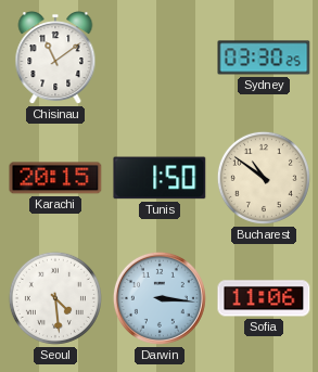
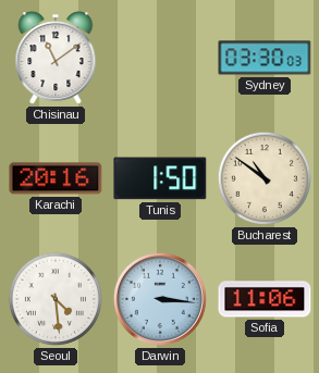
Sydney: 03:30:25 -> 03:30:03
Karachi: 20:15 -> 20:16
